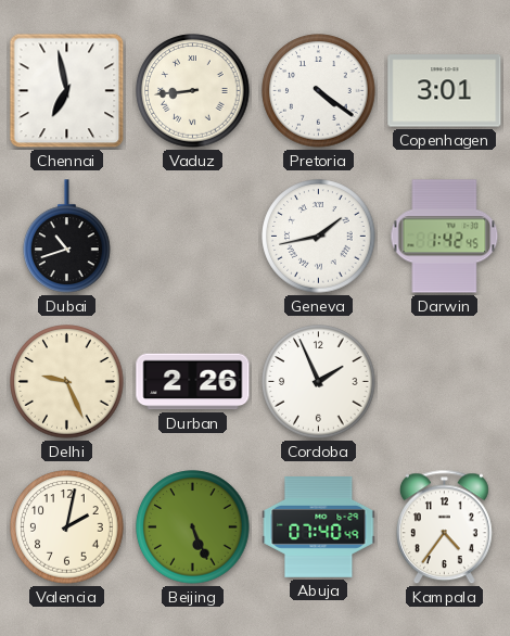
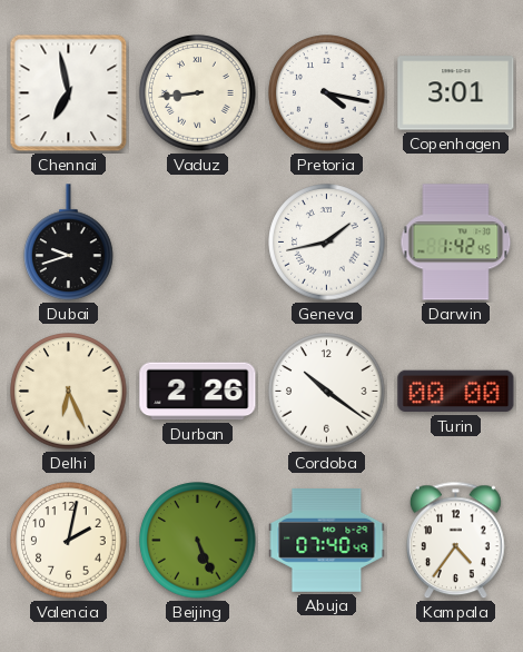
Pretoria: 4:21 -> 4:17
Dubai: 10:42 -> 9:42
Delhi: 9:26 -> 6:26
Cordoba: 1:56 -> 10:21
Turin: none -> 00:00
